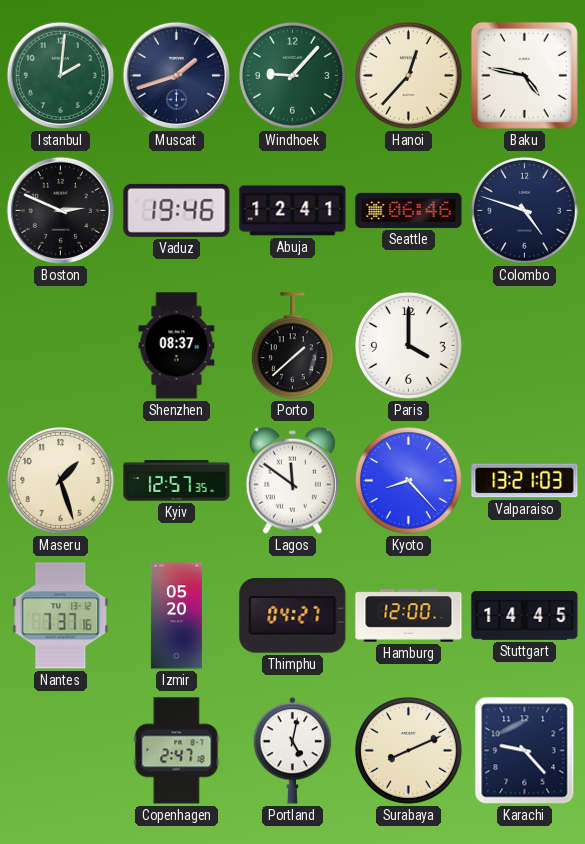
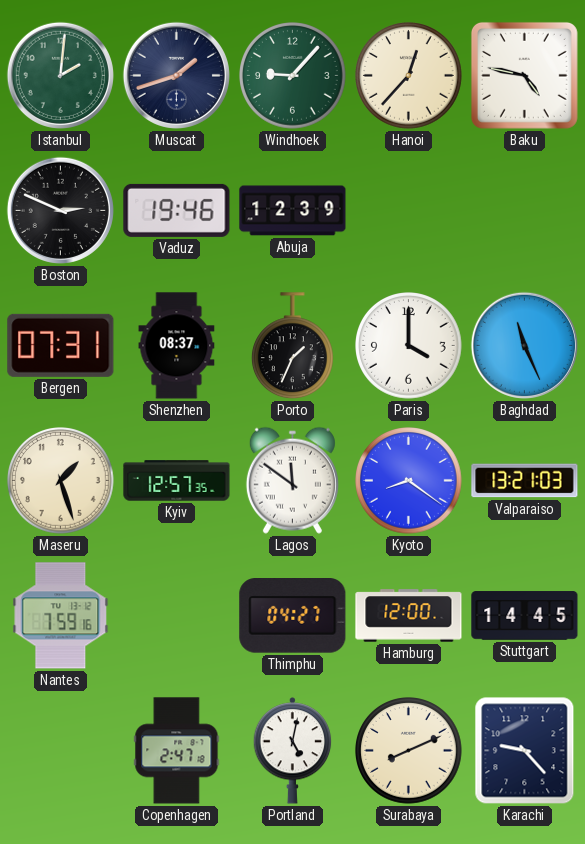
Abuja: 12:41 -> 12:39
Seattle: 06:46 -> none
Colombo: 4:48 -> none
Bergen: none -> 07:31
Porto: 1:38 -> 1:34
Baghdad: none -> 11:26
Kyoto: 8:23 -> 8:21
Nantes: 7:37 -> 7:59
Izmir: 05:20 -> none
